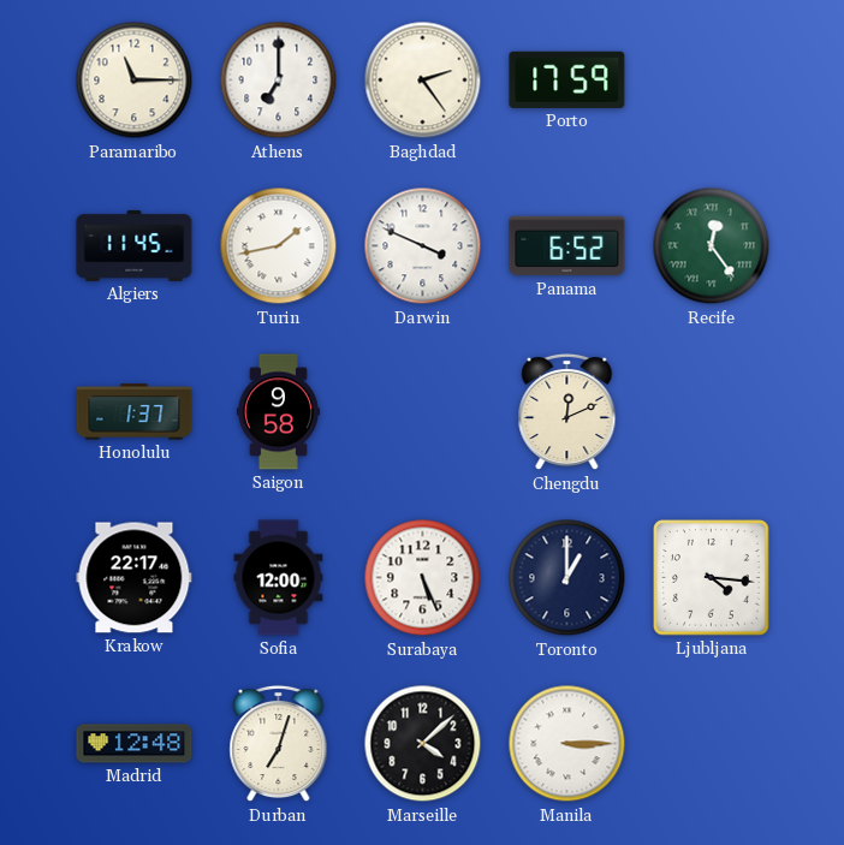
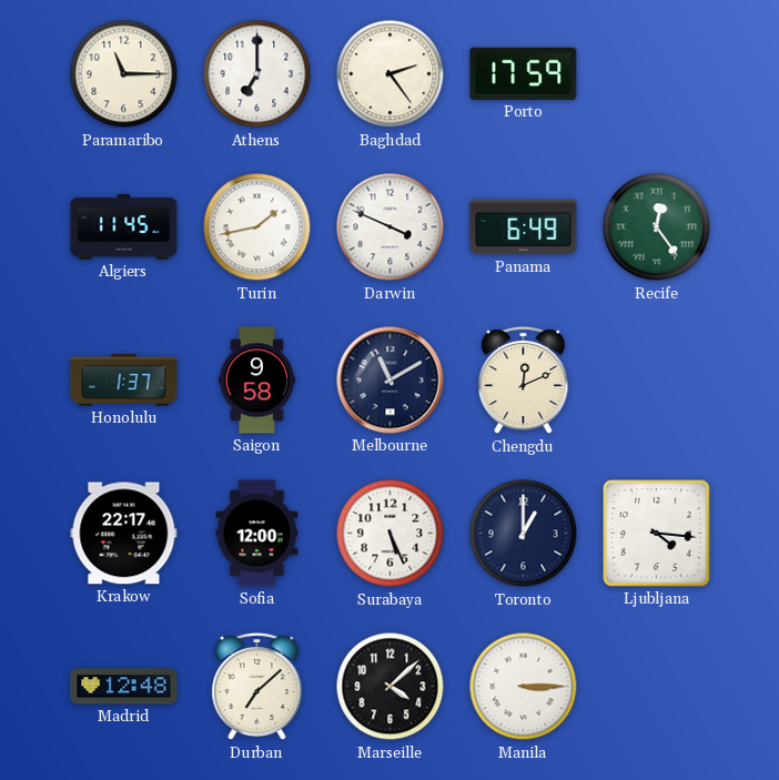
Panama: 6:52 -> 6:49
Melbourne: none -> 11:10
Durban: 7:03 -> 7:08
